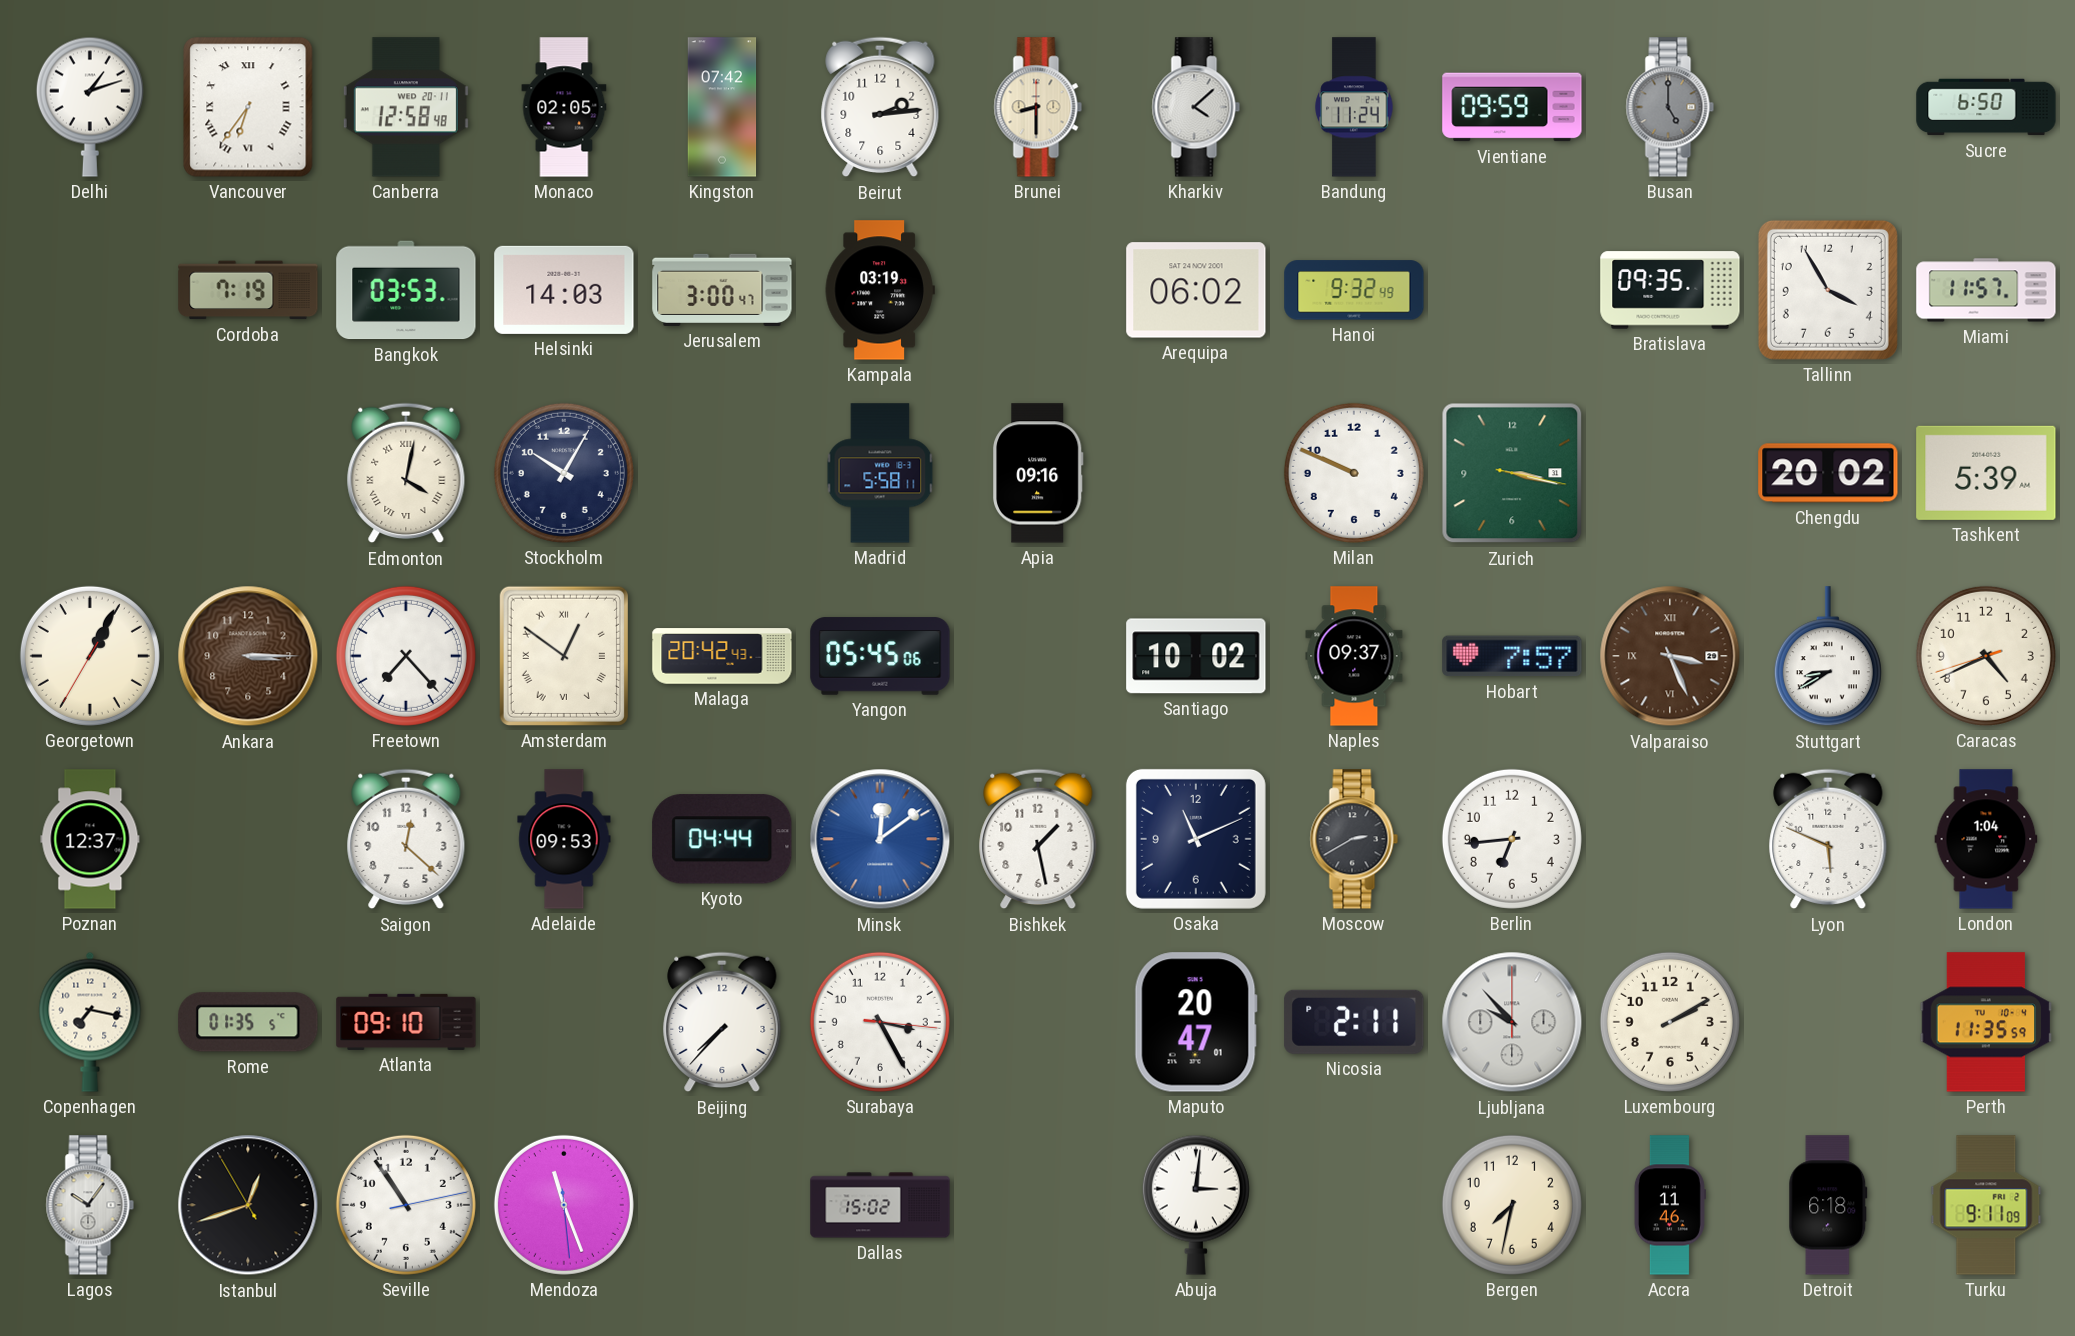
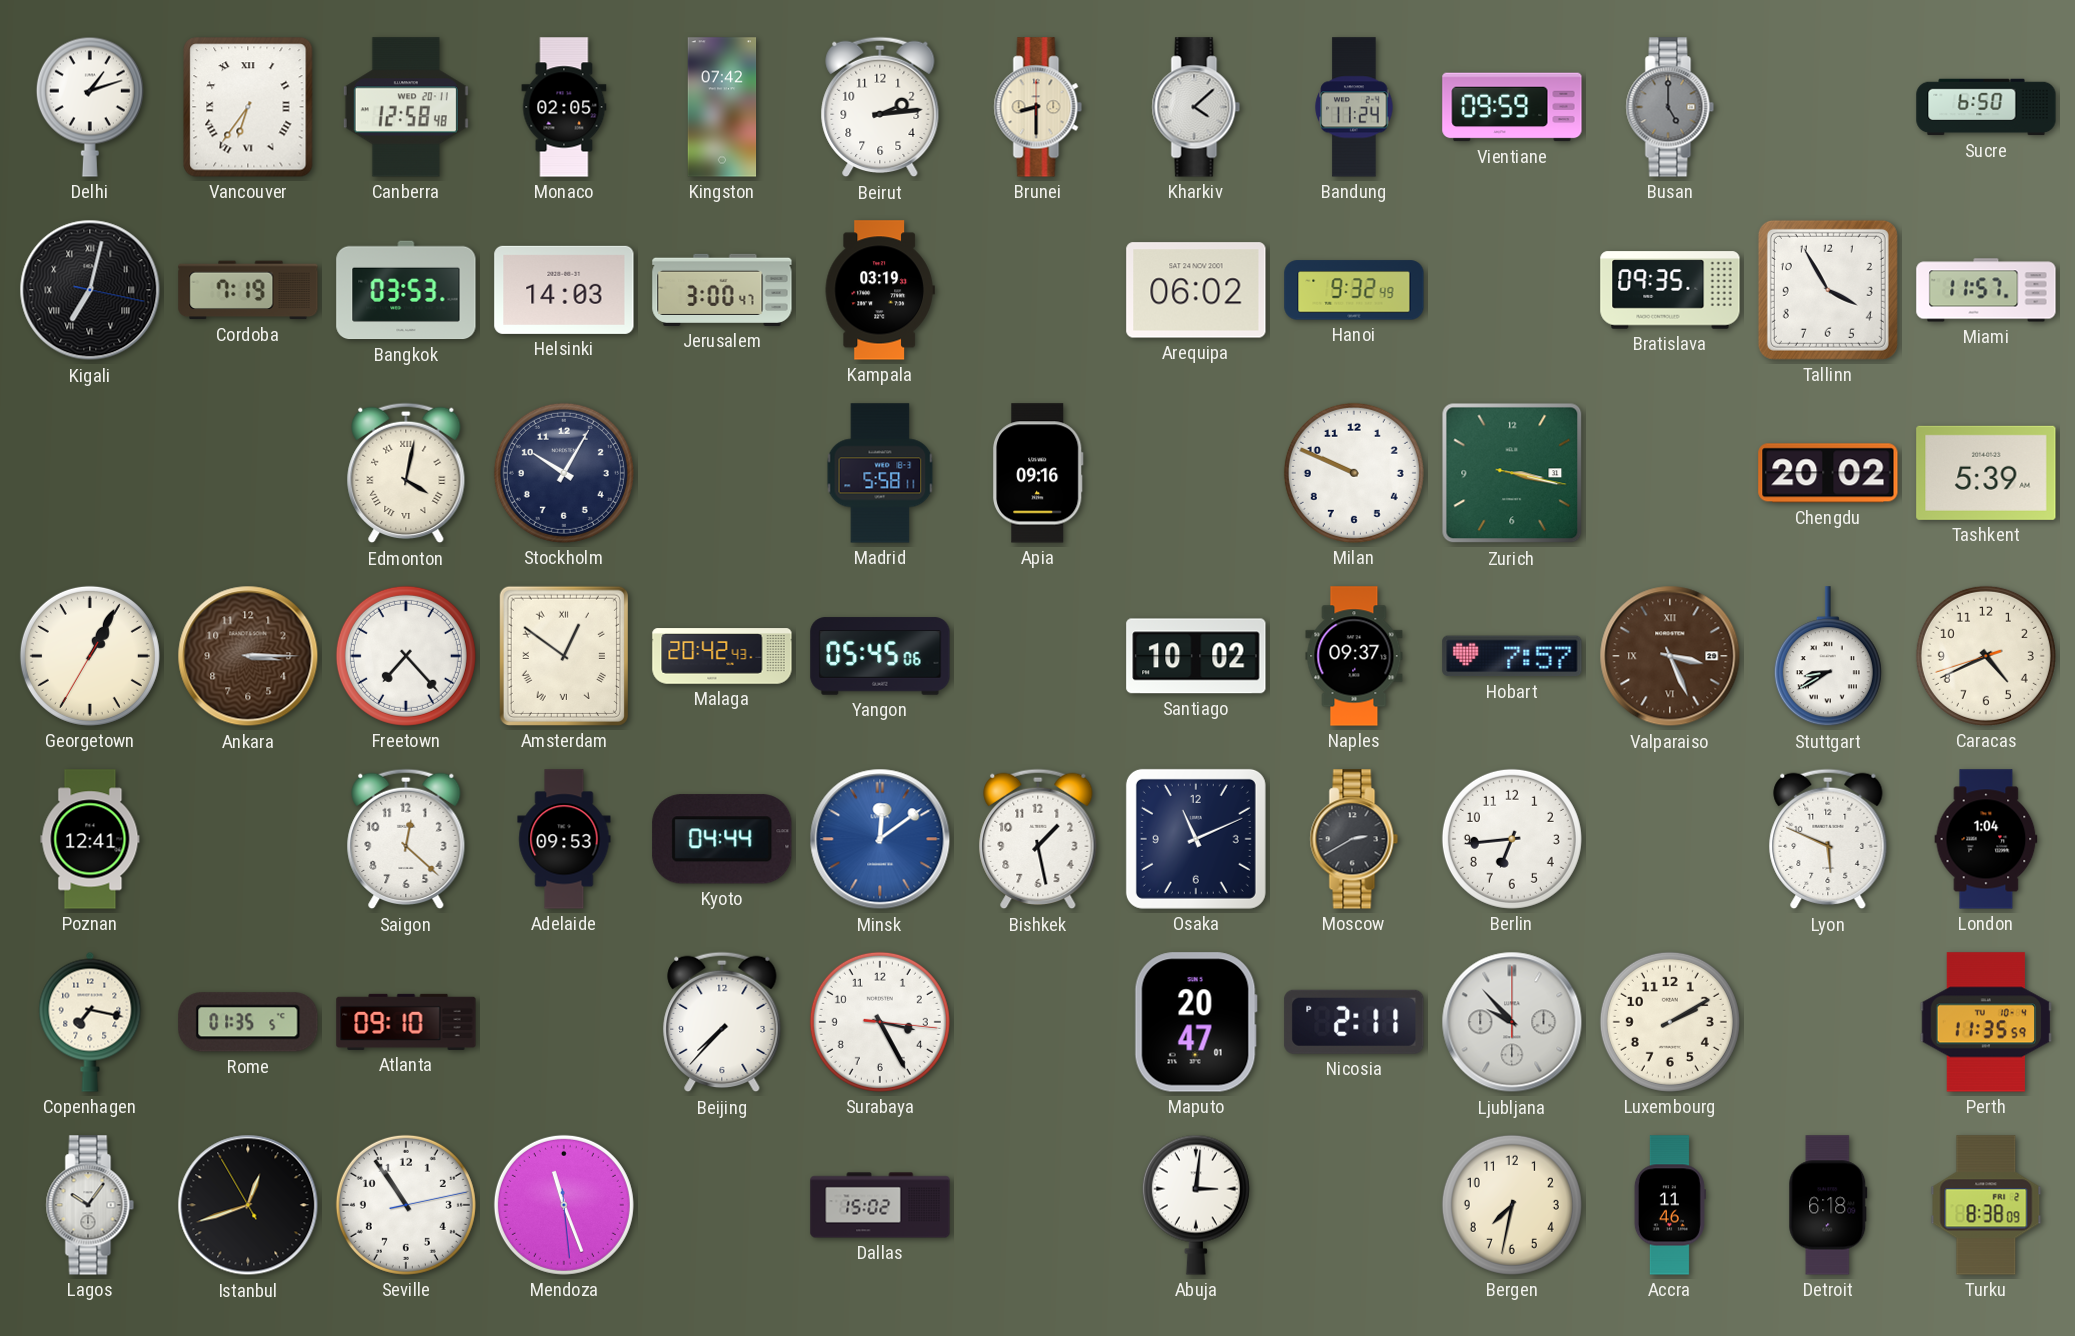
Kigali: none -> 7:02
Poznan: 12:37 -> 12:41
Turku: 9:11 -> 8:38
